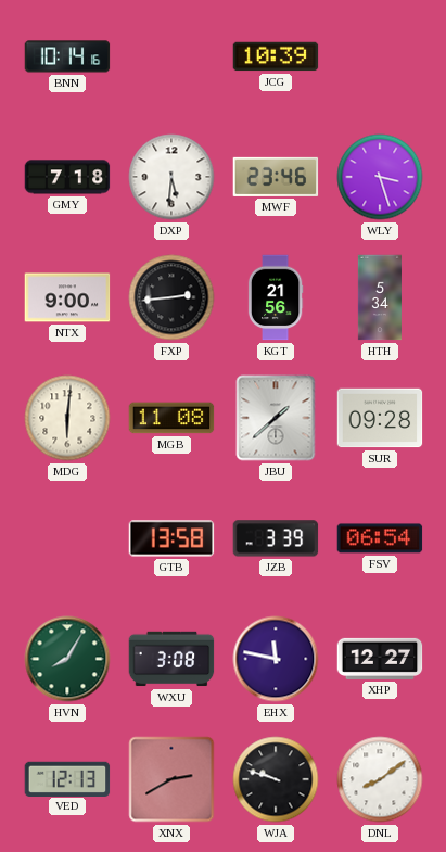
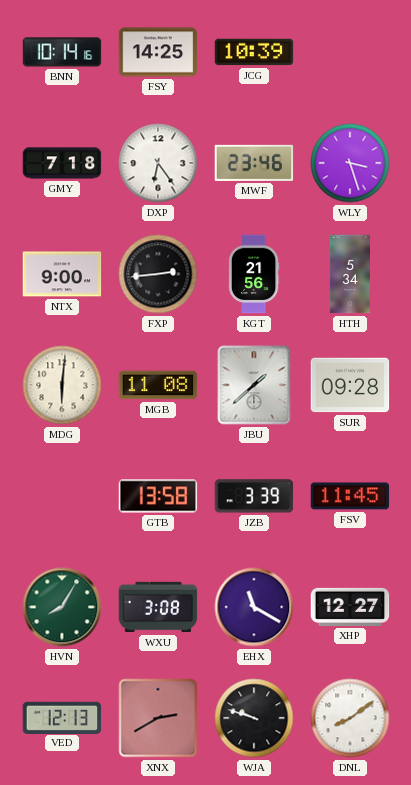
FSY: none -> 14:25
DXP: 5:31 -> 6:24
FSV: 06:54 -> 11:45
EHX: 11:47 -> 11:20
